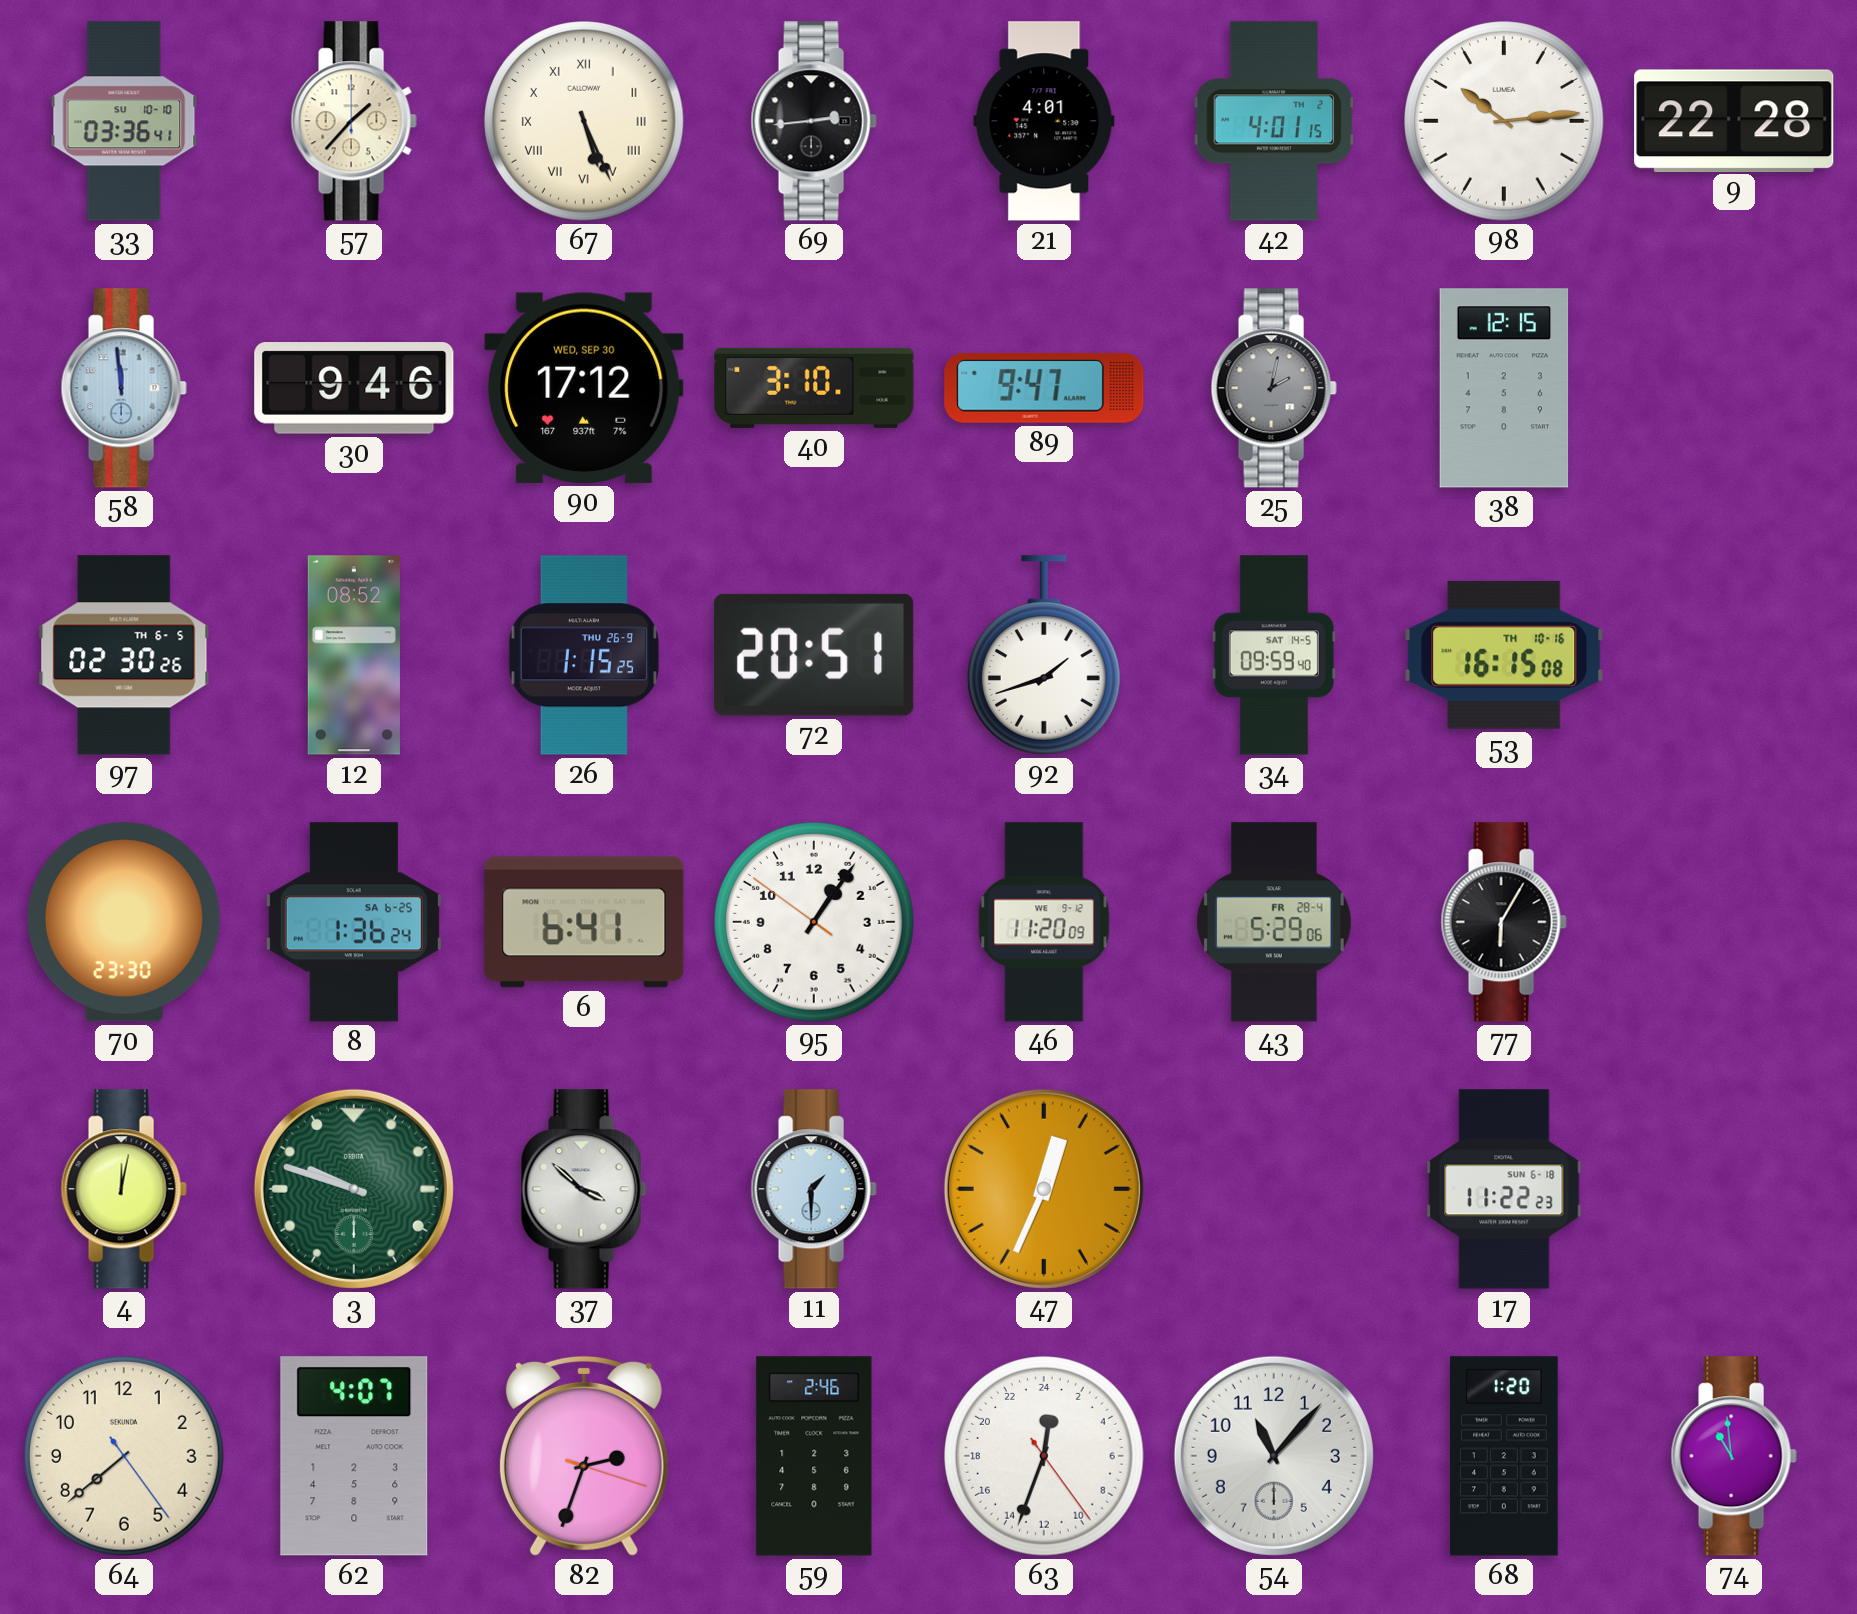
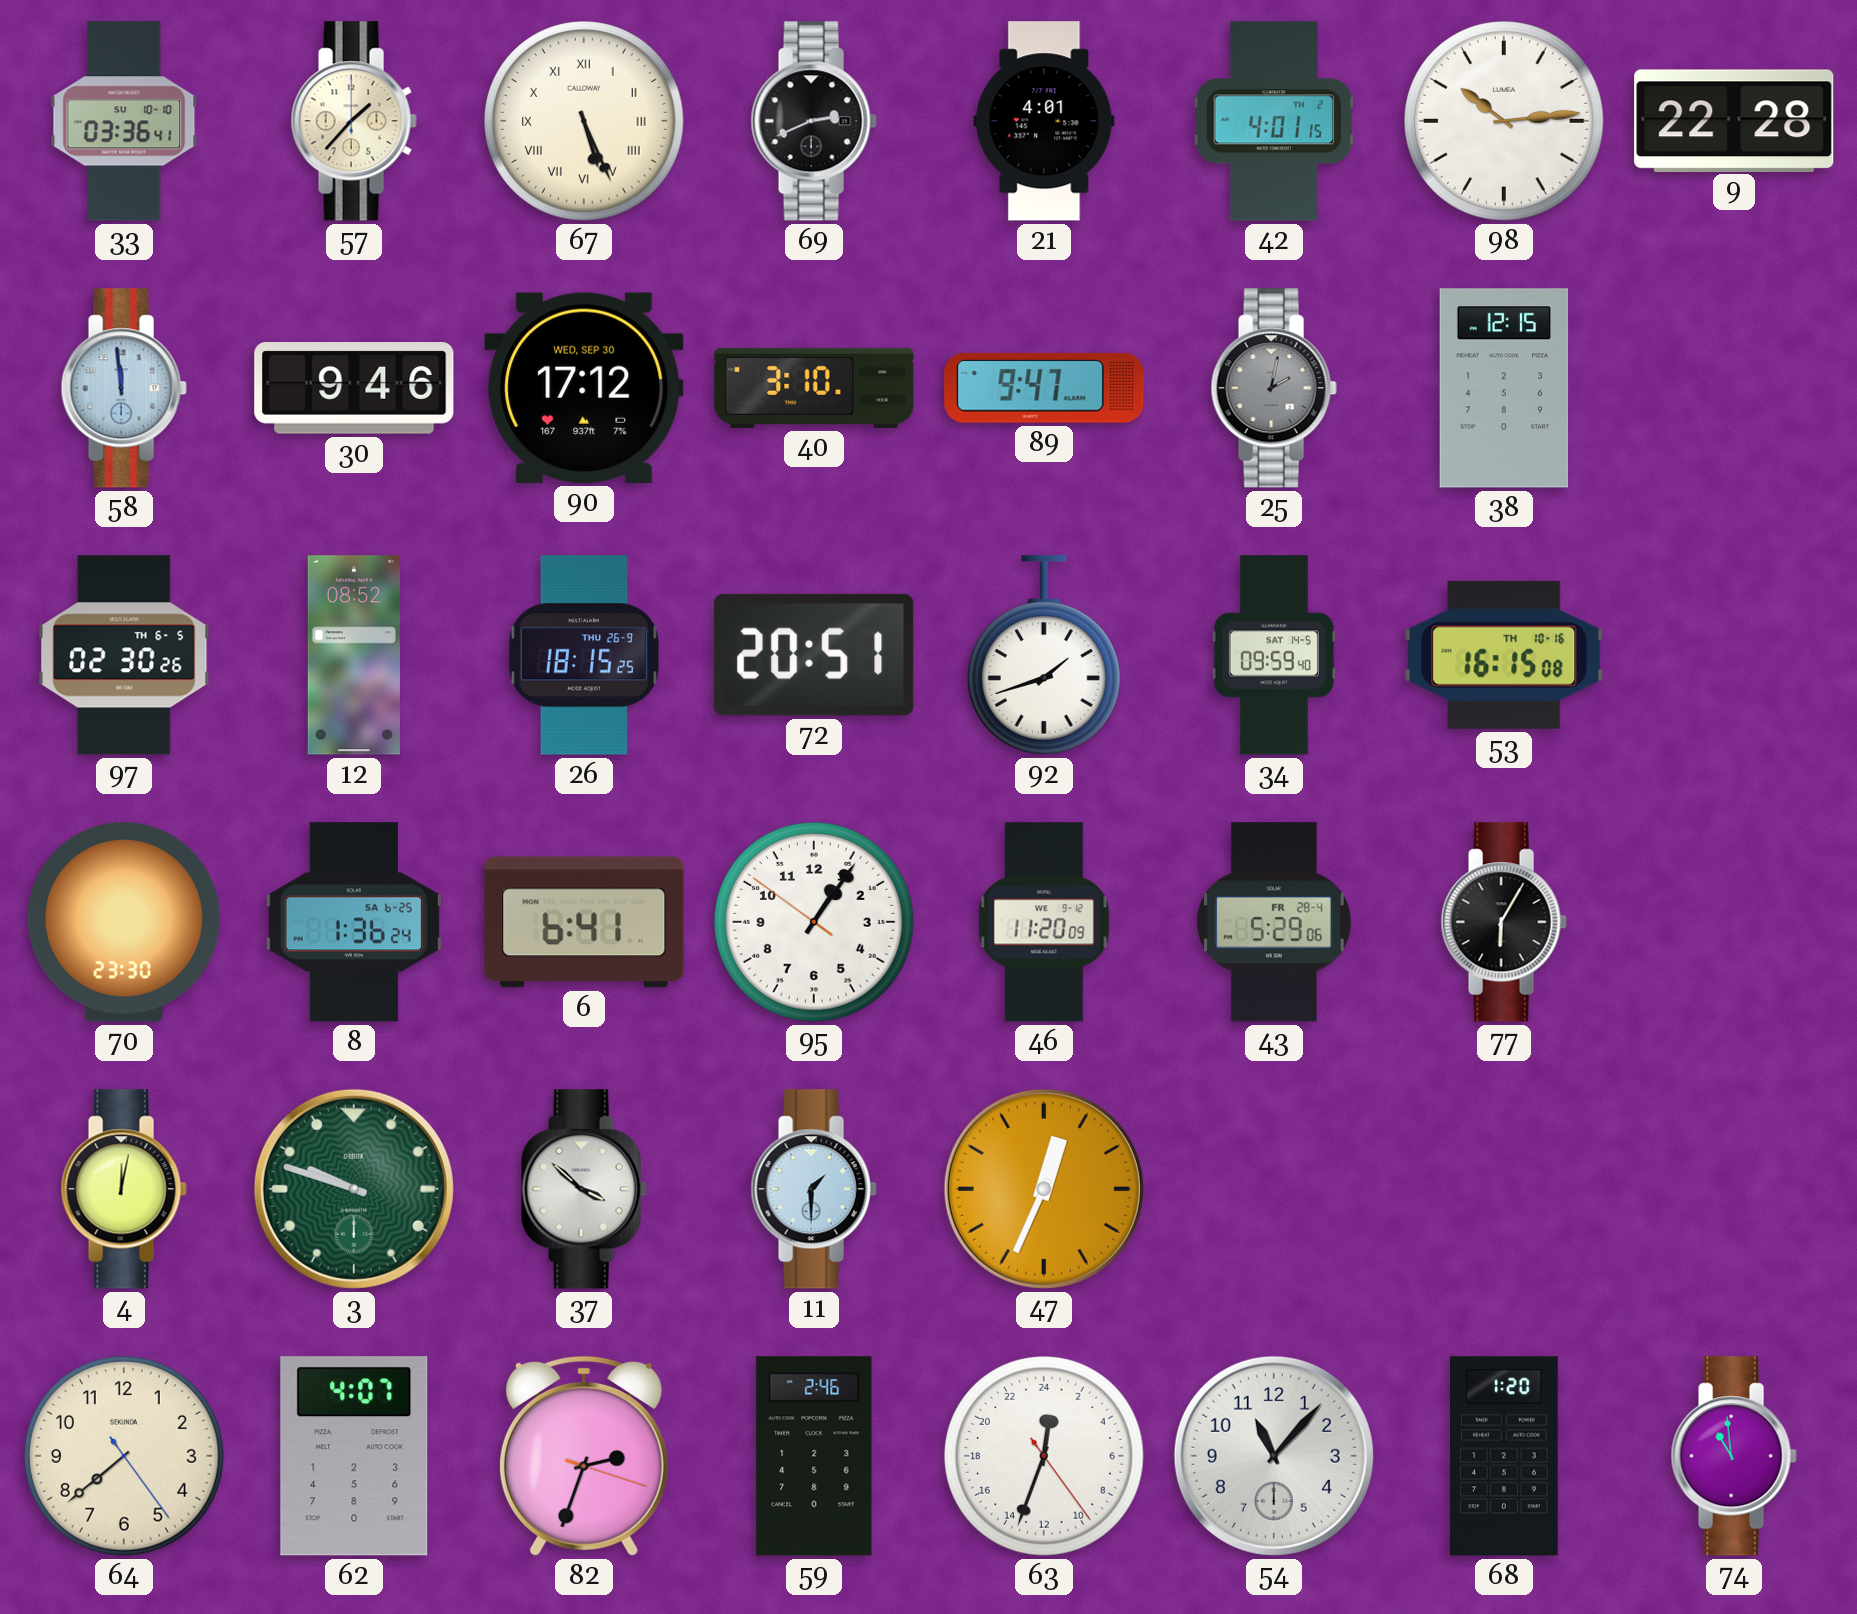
69: 2:44 -> 2:41
26: 1:15 -> 18:15
17: 11:22 -> none
